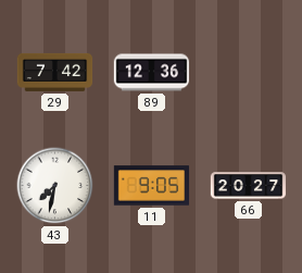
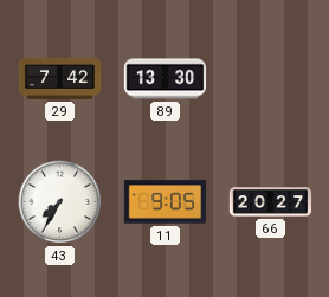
89: 12:36 -> 13:30
43: 7:32 -> 7:35
